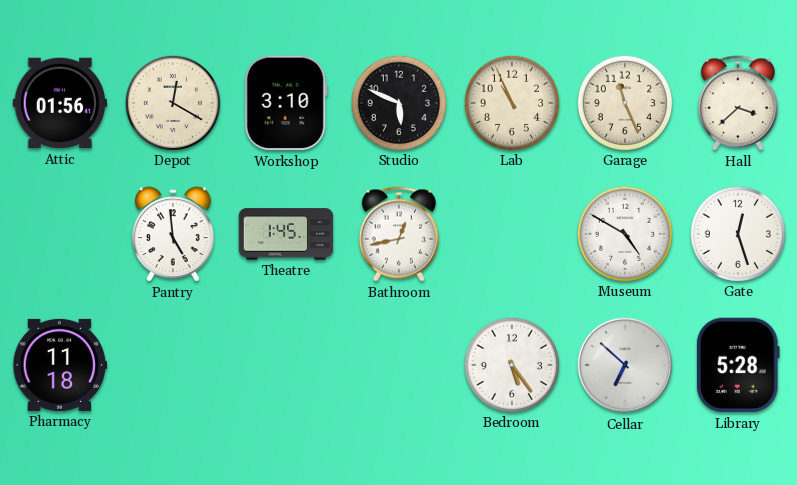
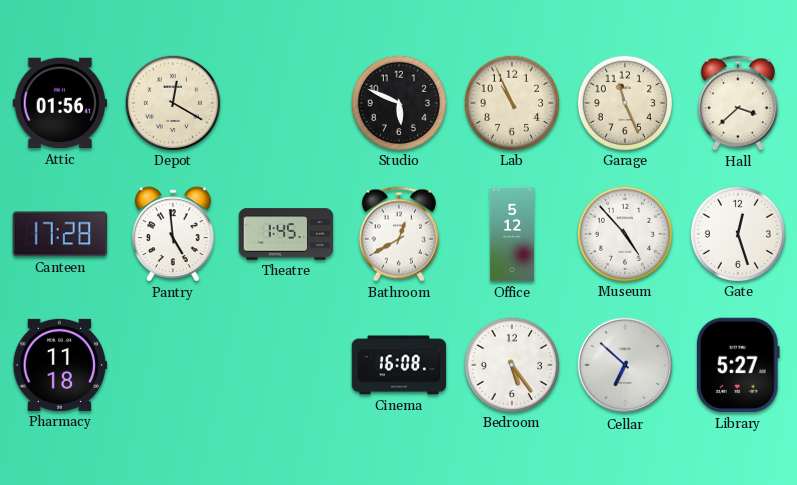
Workshop: 3:10 -> none
Canteen: none -> 17:28
Bathroom: 12:43 -> 12:40
Office: none -> 5:12
Museum: 4:50 -> 4:53
Cinema: none -> 16:08
Library: 5:28 -> 5:27
